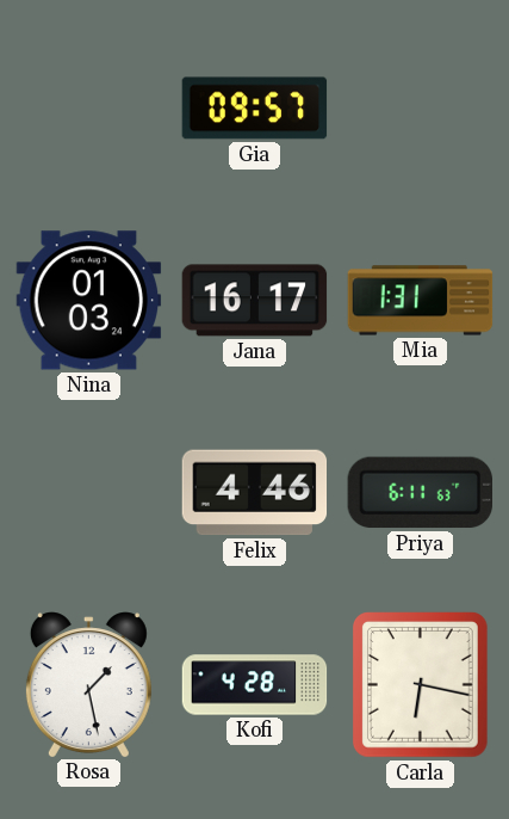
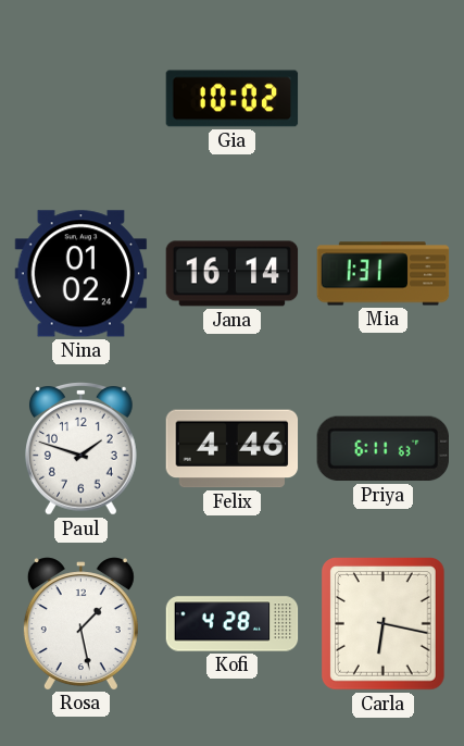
Gia: 09:57 -> 10:02
Nina: 01:03 -> 01:02
Jana: 16:17 -> 16:14
Paul: none -> 1:48
